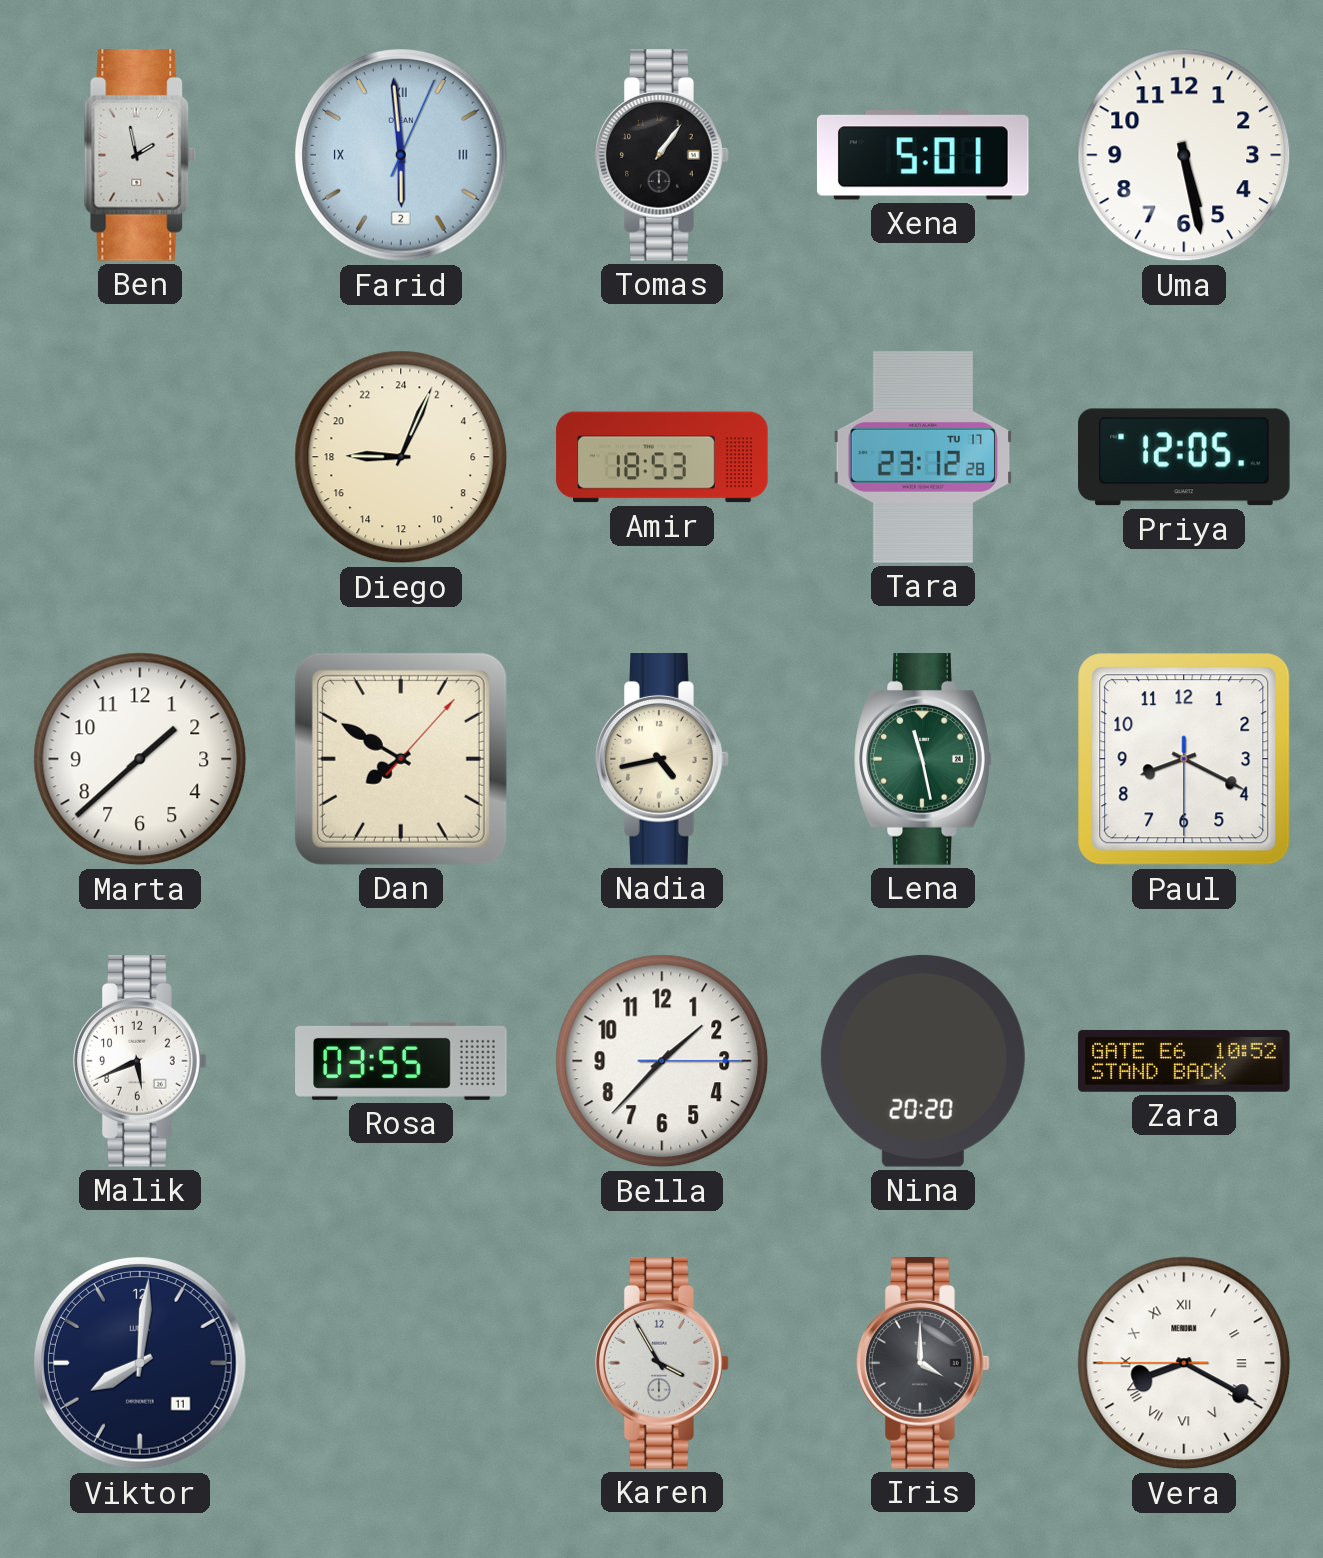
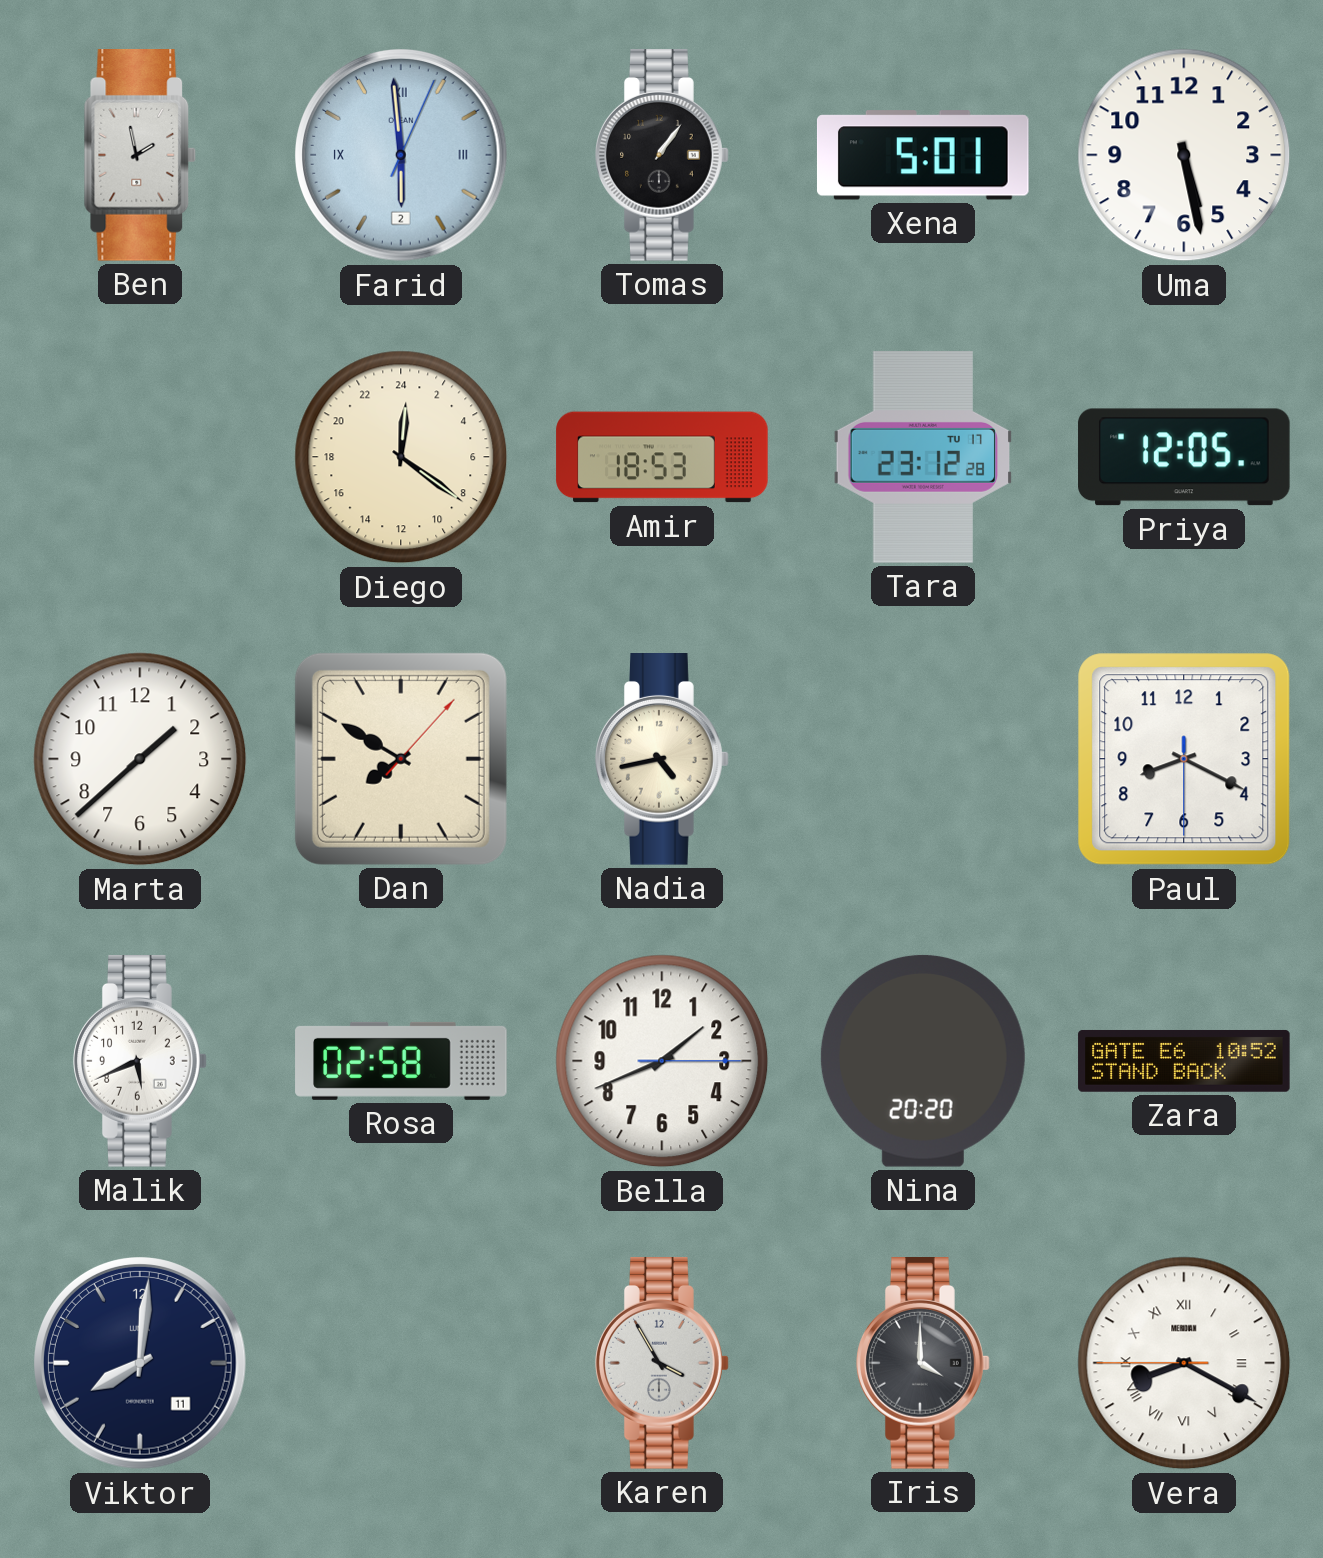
Diego: 18:04 -> 0:21
Lena: 11:28 -> none
Rosa: 03:55 -> 02:58
Bella: 1:37 -> 1:41
